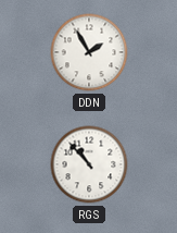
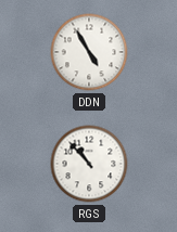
DDN: 1:55 -> 4:55
